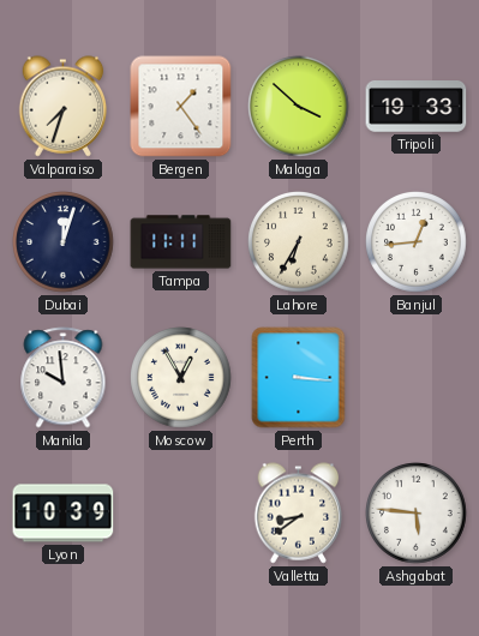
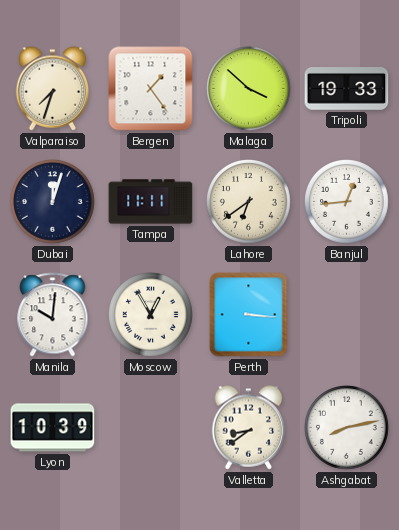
Lahore: 6:35 -> 6:39
Manila: 9:59 -> 10:01
Ashgabat: 5:46 -> 8:13
